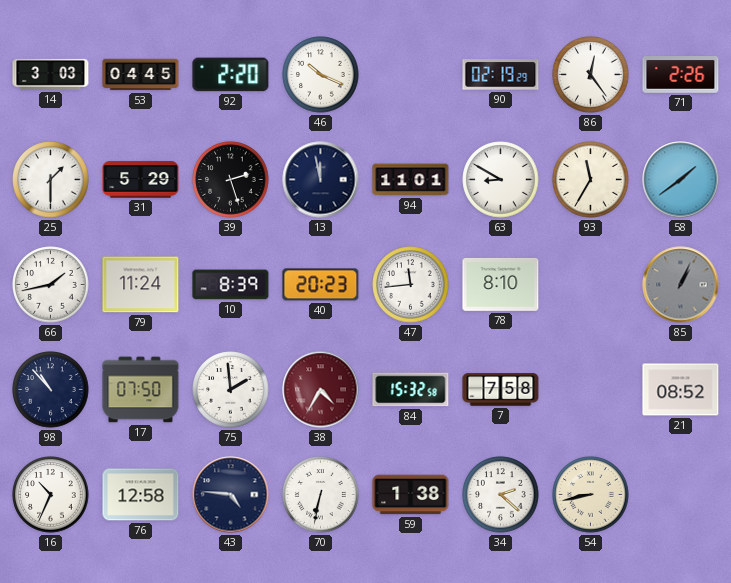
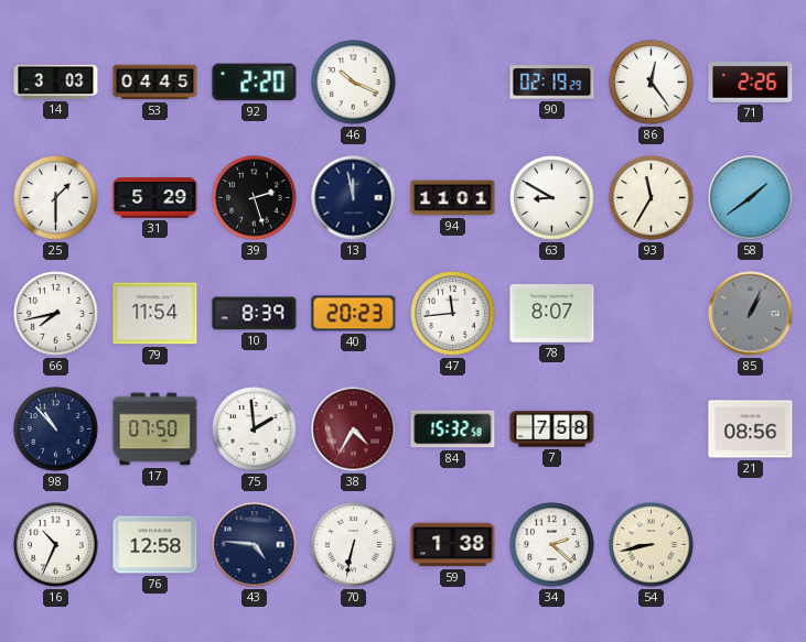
66: 1:43 -> 7:43
79: 11:24 -> 11:54
78: 8:10 -> 8:07
21: 08:52 -> 08:56
